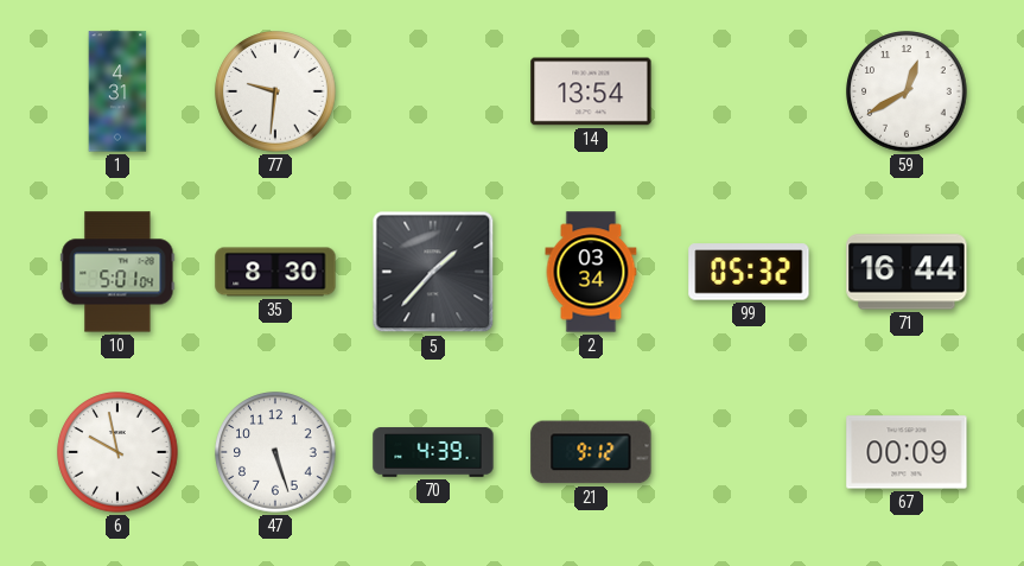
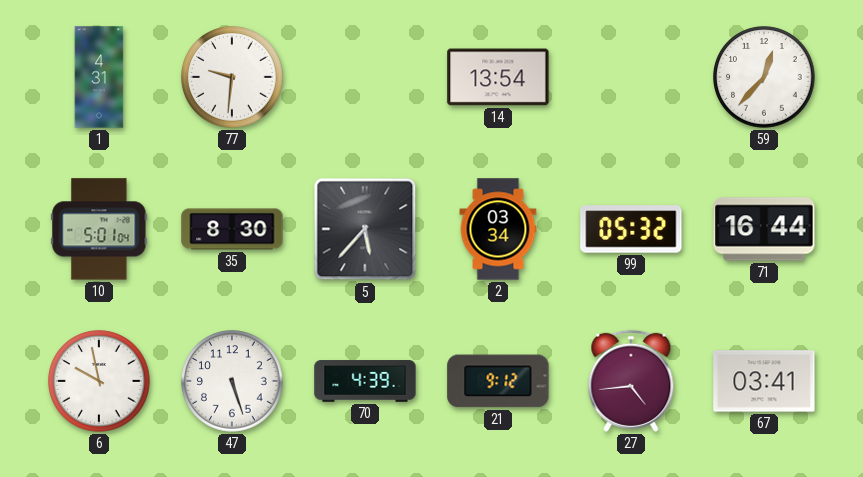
59: 12:40 -> 12:37
5: 1:37 -> 5:37
27: none -> 4:44
67: 00:09 -> 03:41
